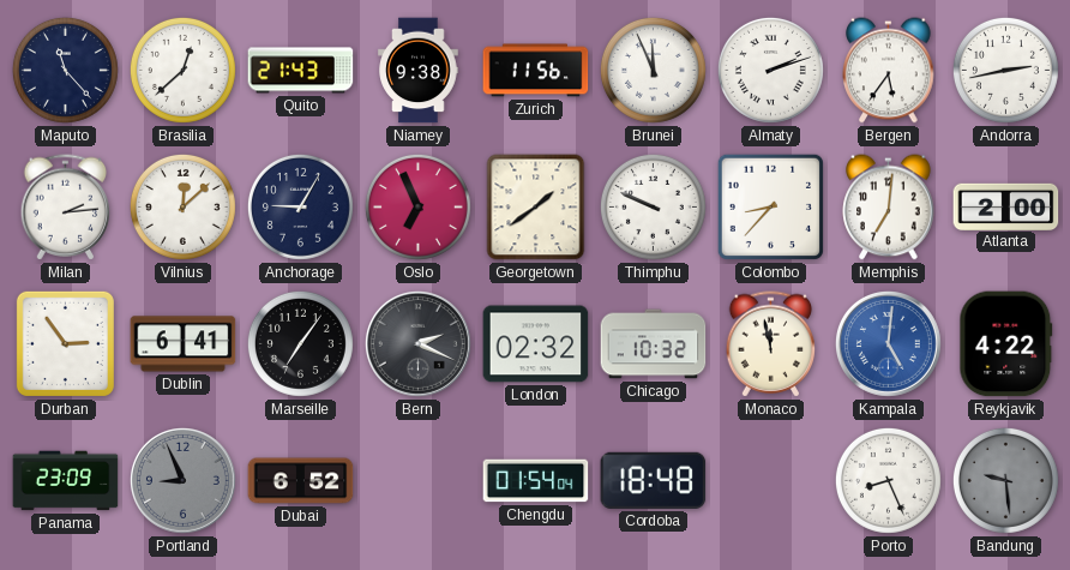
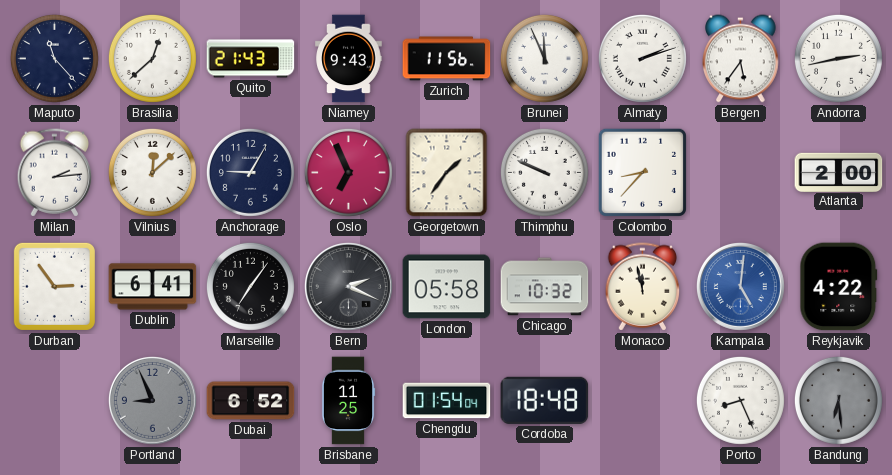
Niamey: 9:38 -> 9:43
Georgetown: 1:39 -> 1:36
Memphis: 7:01 -> none
London: 02:32 -> 05:58
Panama: 23:09 -> none
Brisbane: none -> 11:25
Bandung: 9:29 -> 6:29
